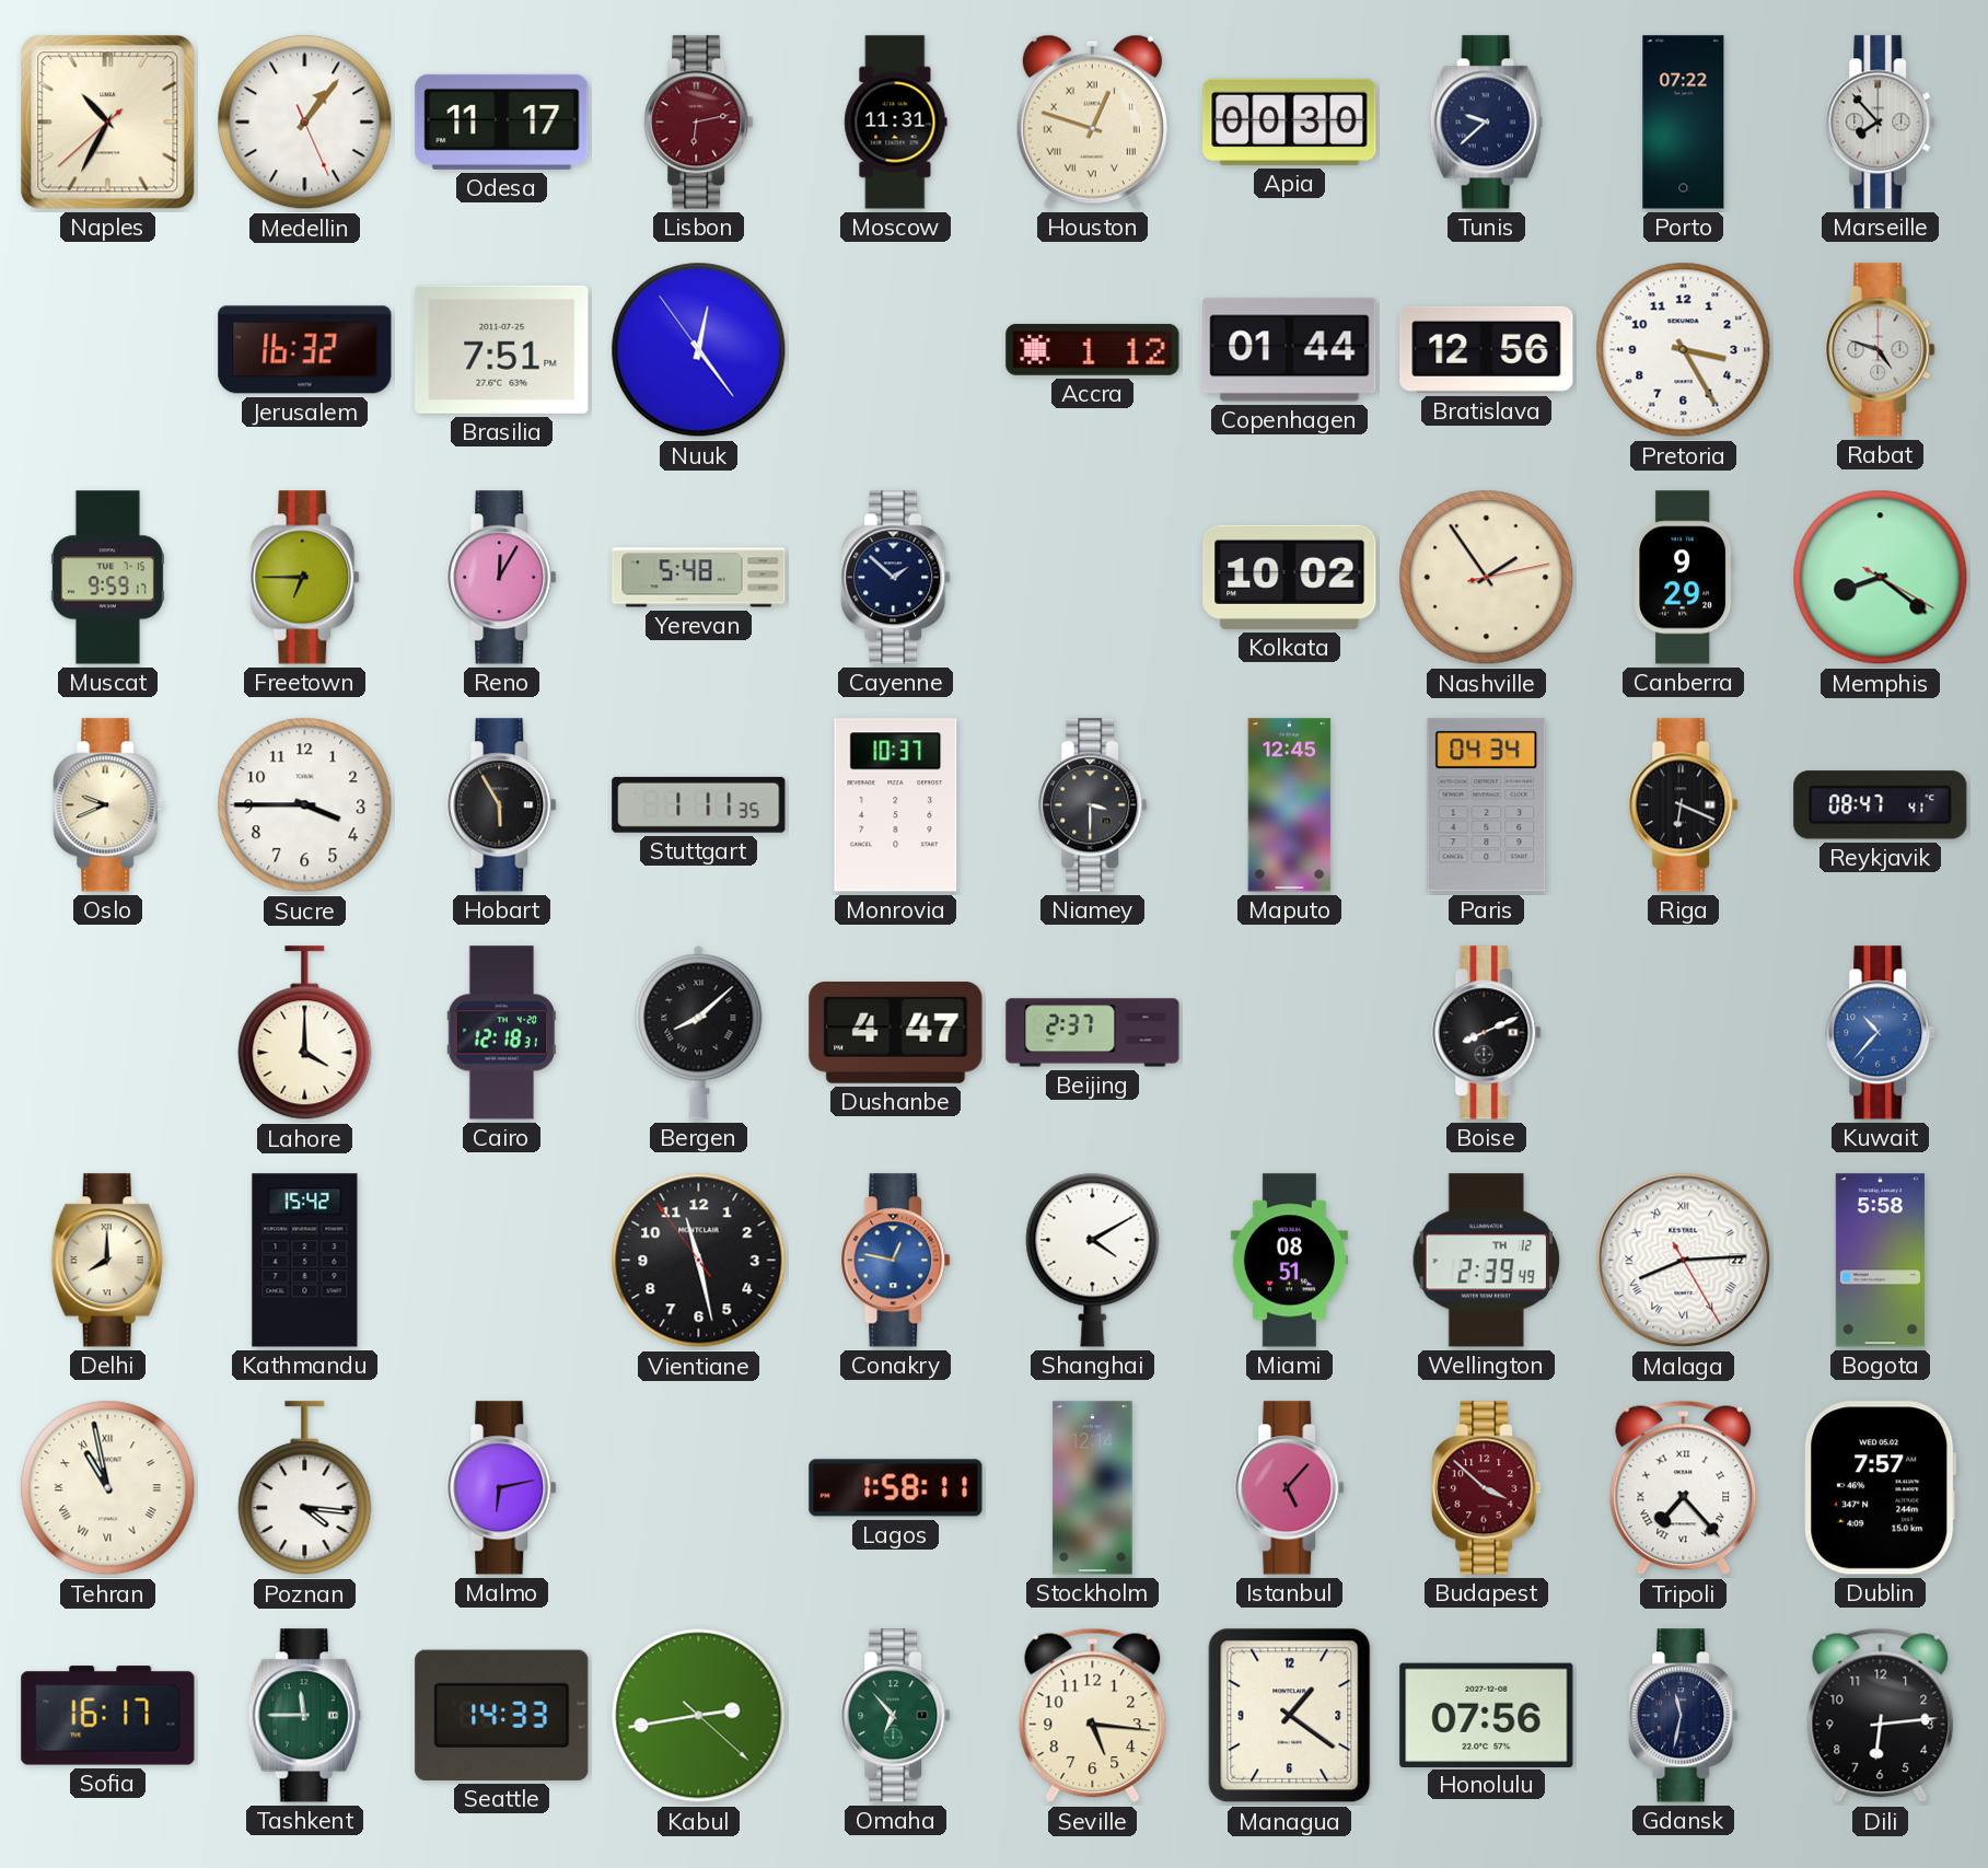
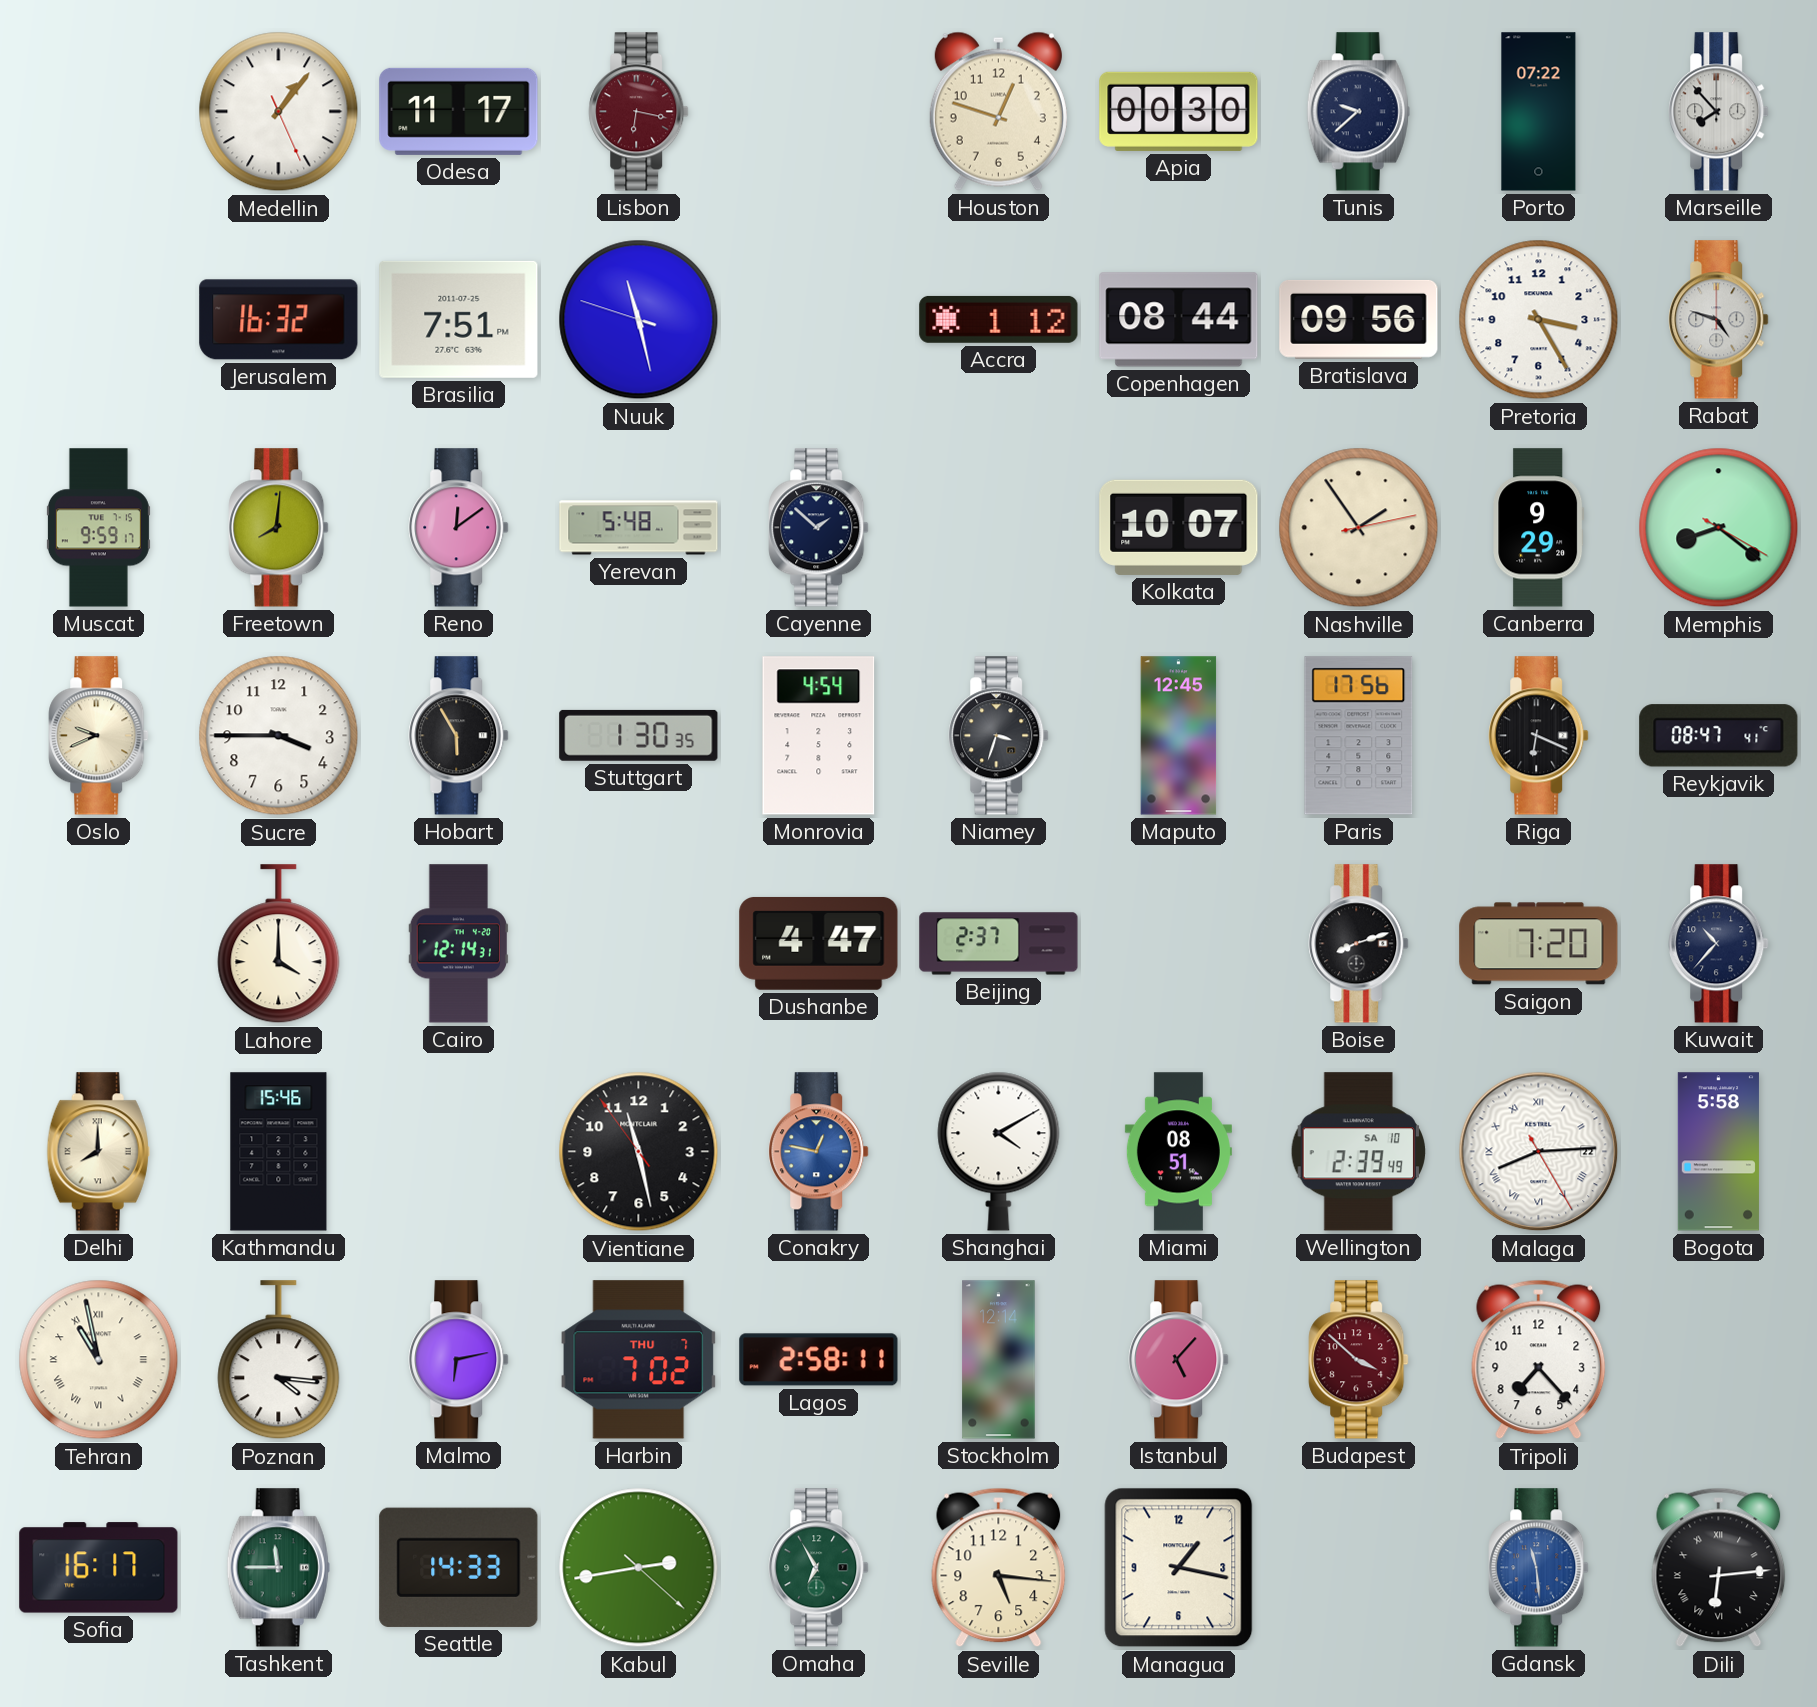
Naples: 10:34 -> none
Lisbon: 6:13 -> 6:17
Moscow: 11:31 -> none
Houston numerals: Roman -> Arabic
Nuuk: 12:23 -> 11:27
Copenhagen: 01:44 -> 08:44
Bratislava: 12:56 -> 09:56
Freetown: 6:45 -> 8:01
Reno: 12:05 -> 12:09
Kolkata: 10:02 -> 10:07
Stuttgart: 1:11 -> 1:30
Monrovia: 10:37 -> 4:54
Niamey: 3:30 -> 3:33
Paris: 04:34 -> 17:56
Cairo: 12:18 -> 12:14
Bergen: 8:08 -> none
Boise: 8:11 -> 8:12
Saigon: none -> 7:20
Kuwait dial: blue -> navy
Kathmandu: 15:42 -> 15:46
Wellington date: TH 12 -> SA 10
Harbin: none -> 7:02
Lagos: 1:58 -> 2:58
Tripoli numerals: Roman -> Arabic
Dublin: 7:57 -> none
Omaha: 6:53 -> 6:55
Managua: 1:21 -> 1:17
Honolulu: 07:56 -> none
Gdansk: 11:32 -> 11:29
Gdansk dial: navy -> blue
Dili numerals: Arabic -> Roman
